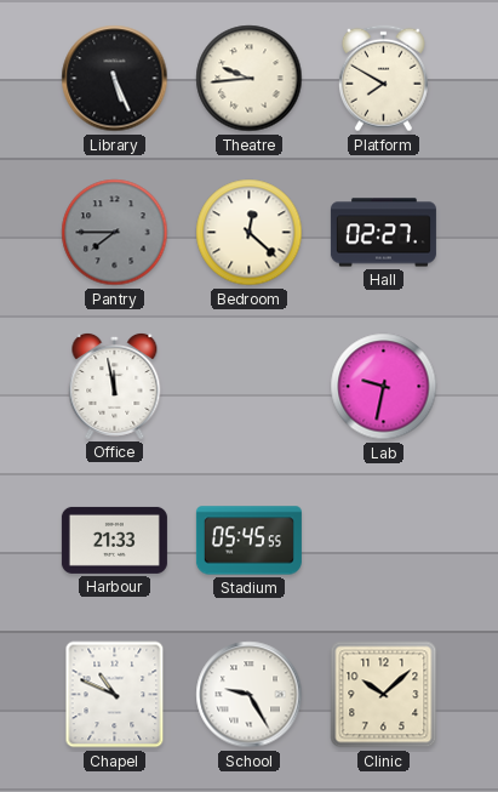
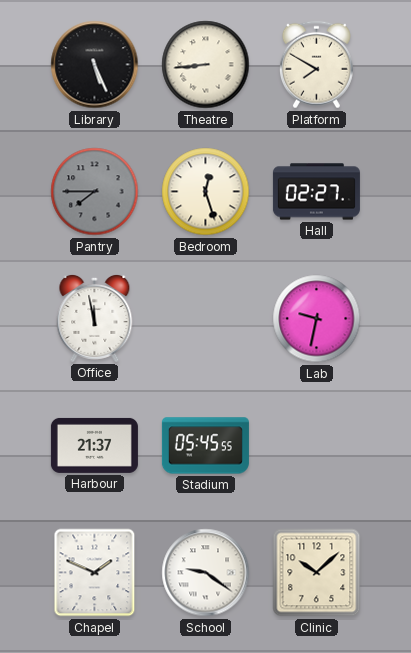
Theatre: 9:44 -> 8:44
Bedroom: 12:22 -> 12:27
Harbour: 21:33 -> 21:37
Chapel: 10:49 -> 1:49
School: 9:25 -> 9:21
